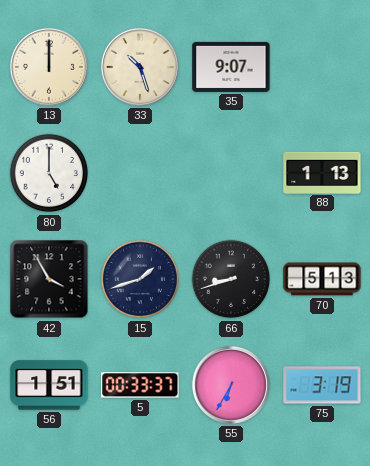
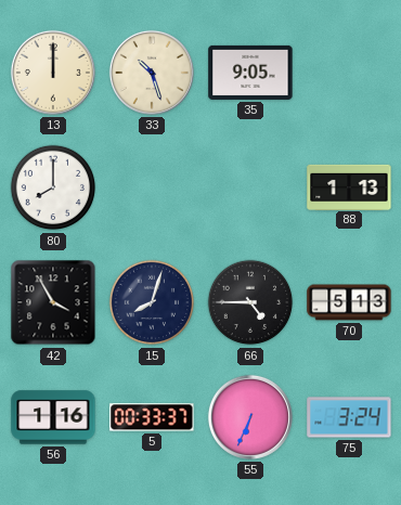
35: 9:07 -> 9:05
80: 5:00 -> 8:00
15: 1:42 -> 8:03
66: 8:42 -> 4:45
56: 1:51 -> 1:16
55: 6:35 -> 6:34
75: 3:19 -> 3:24
